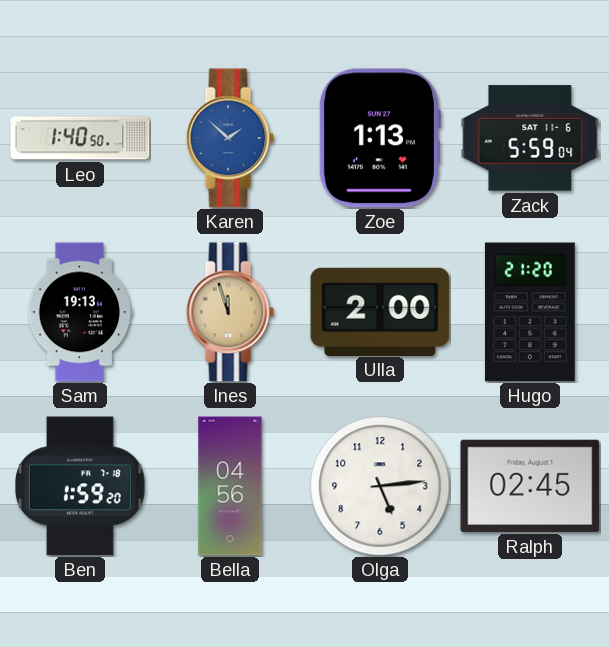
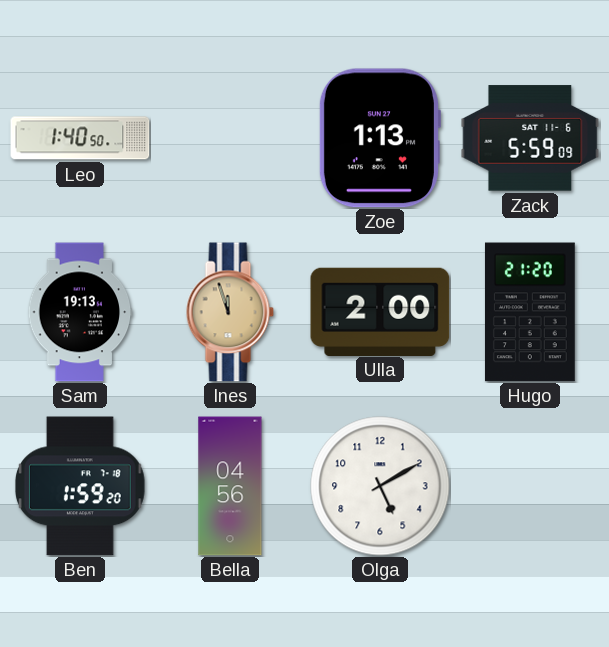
Karen: 1:52 -> none
Zack: 5:59:04 -> 5:59:09
Olga: 5:14 -> 5:10
Ralph: 02:45 -> none
